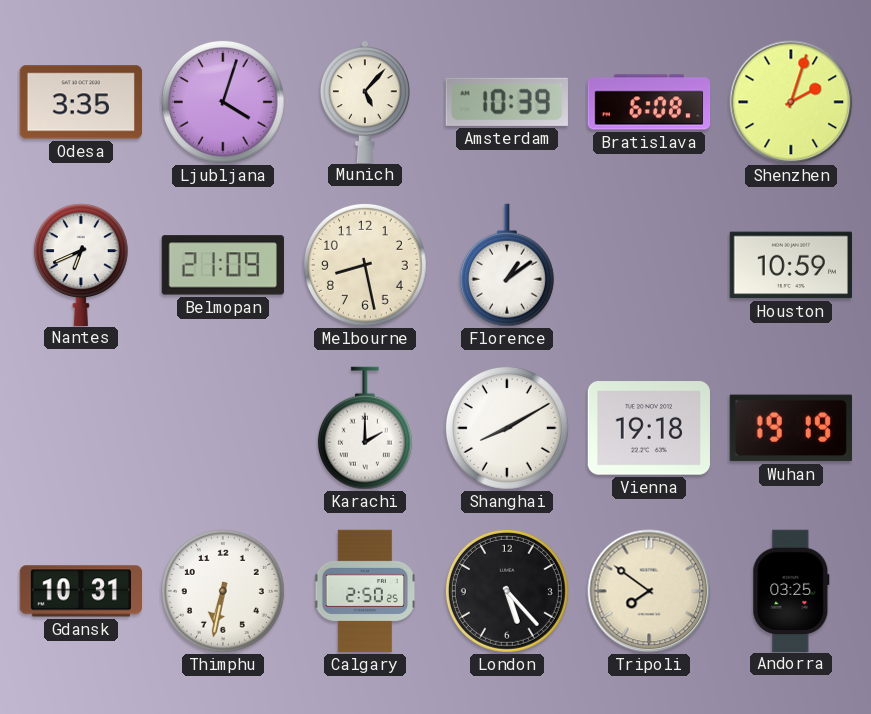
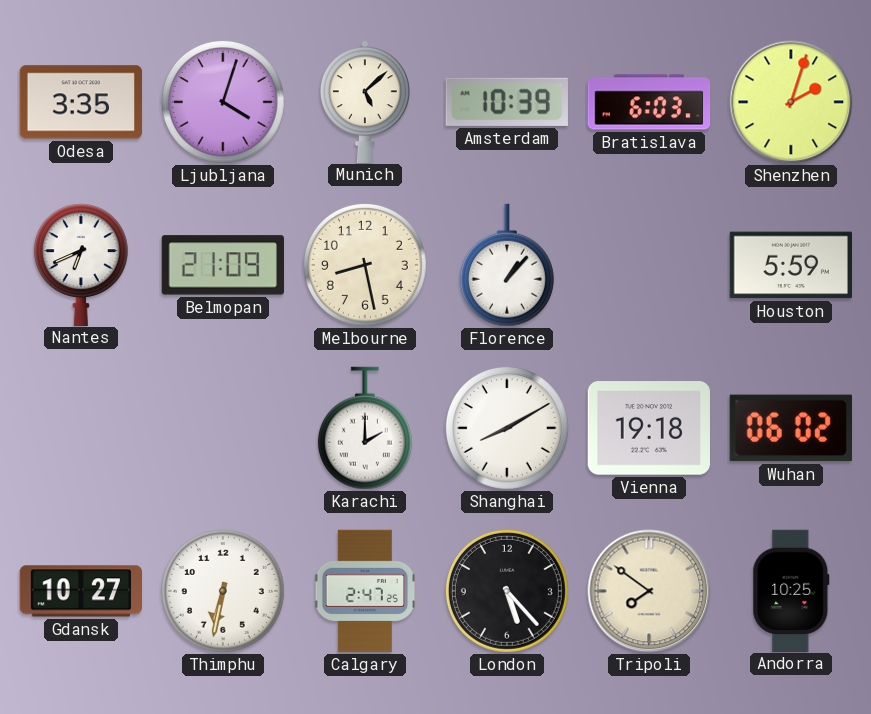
Munich: 5:07 -> 5:08
Bratislava: 6:08 -> 6:03
Florence: 1:09 -> 1:07
Houston: 10:59 -> 5:59
Wuhan: 19:19 -> 06:02
Gdansk: 10:31 -> 10:27
Calgary: 2:50 -> 2:47
Andorra: 03:25 -> 10:25
